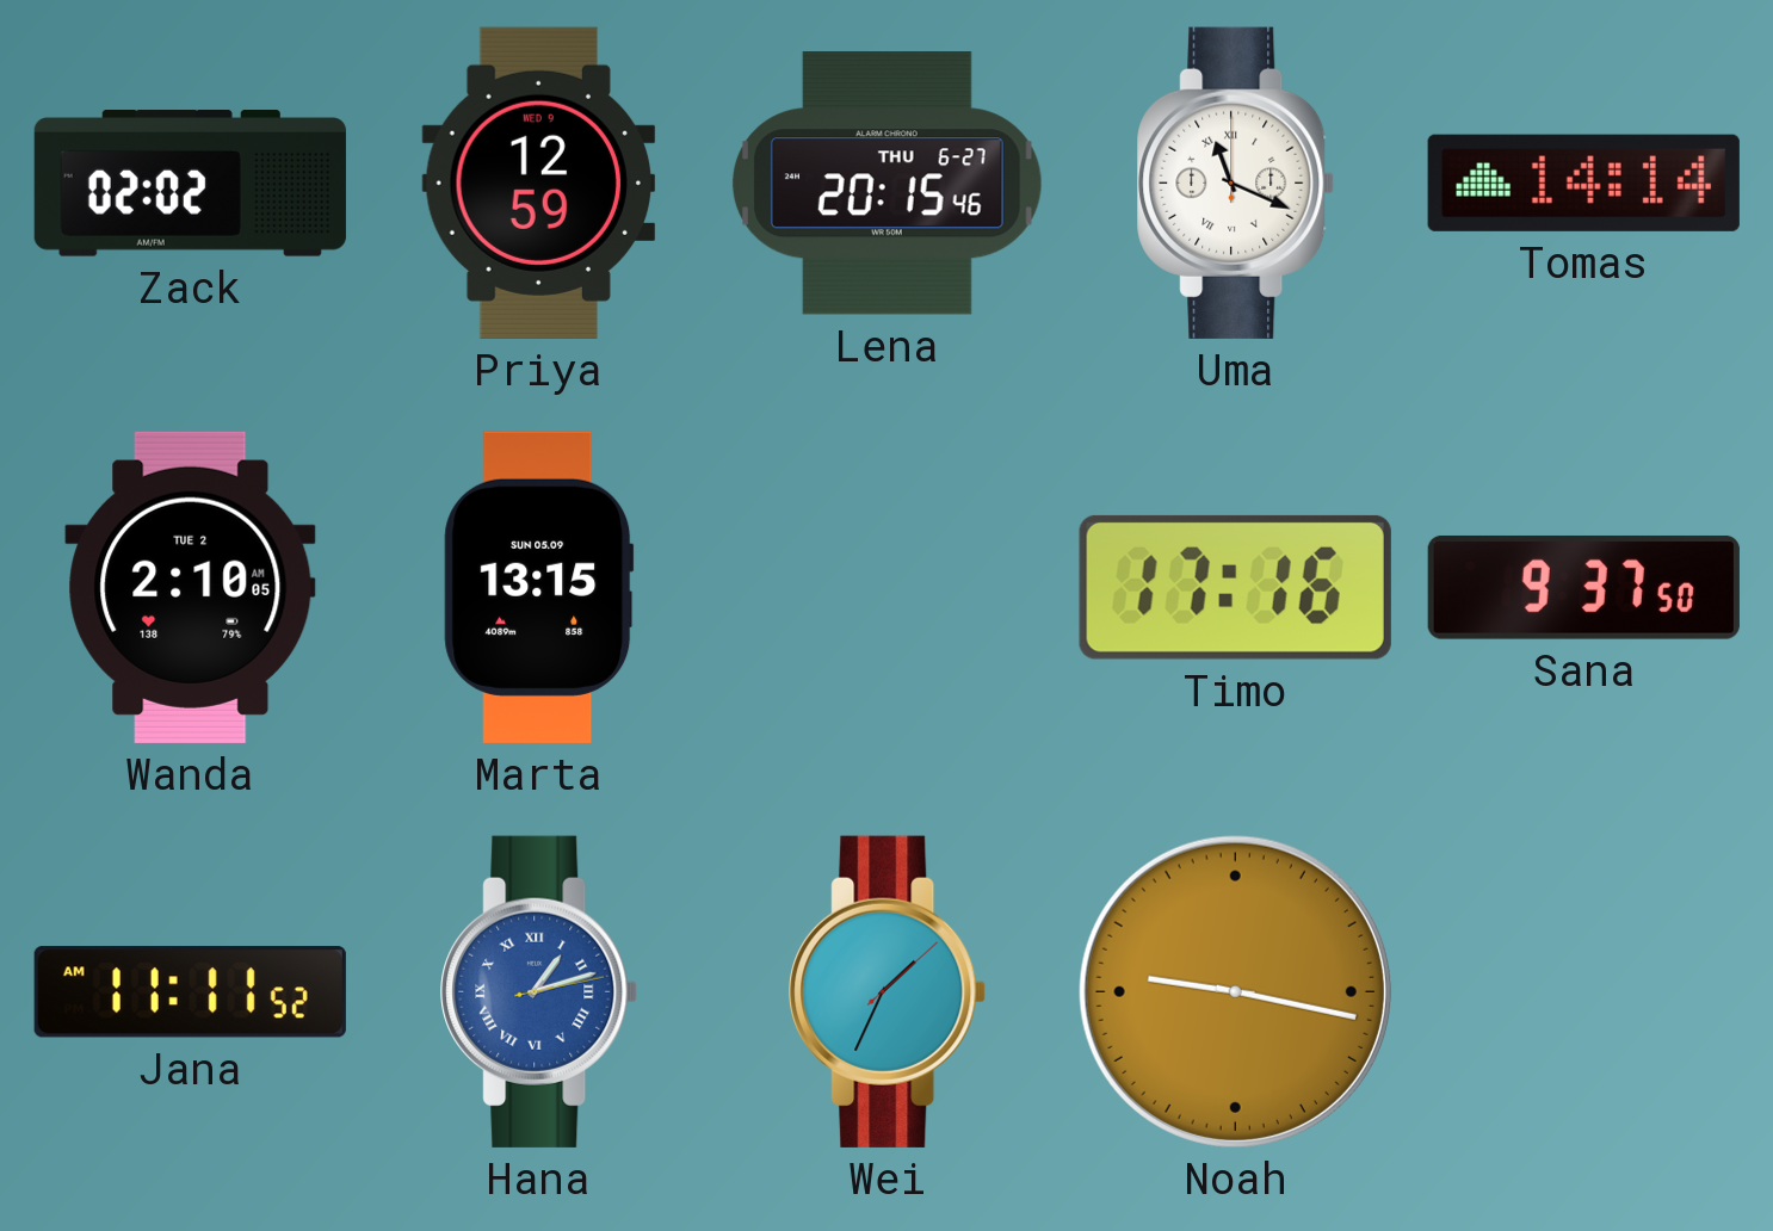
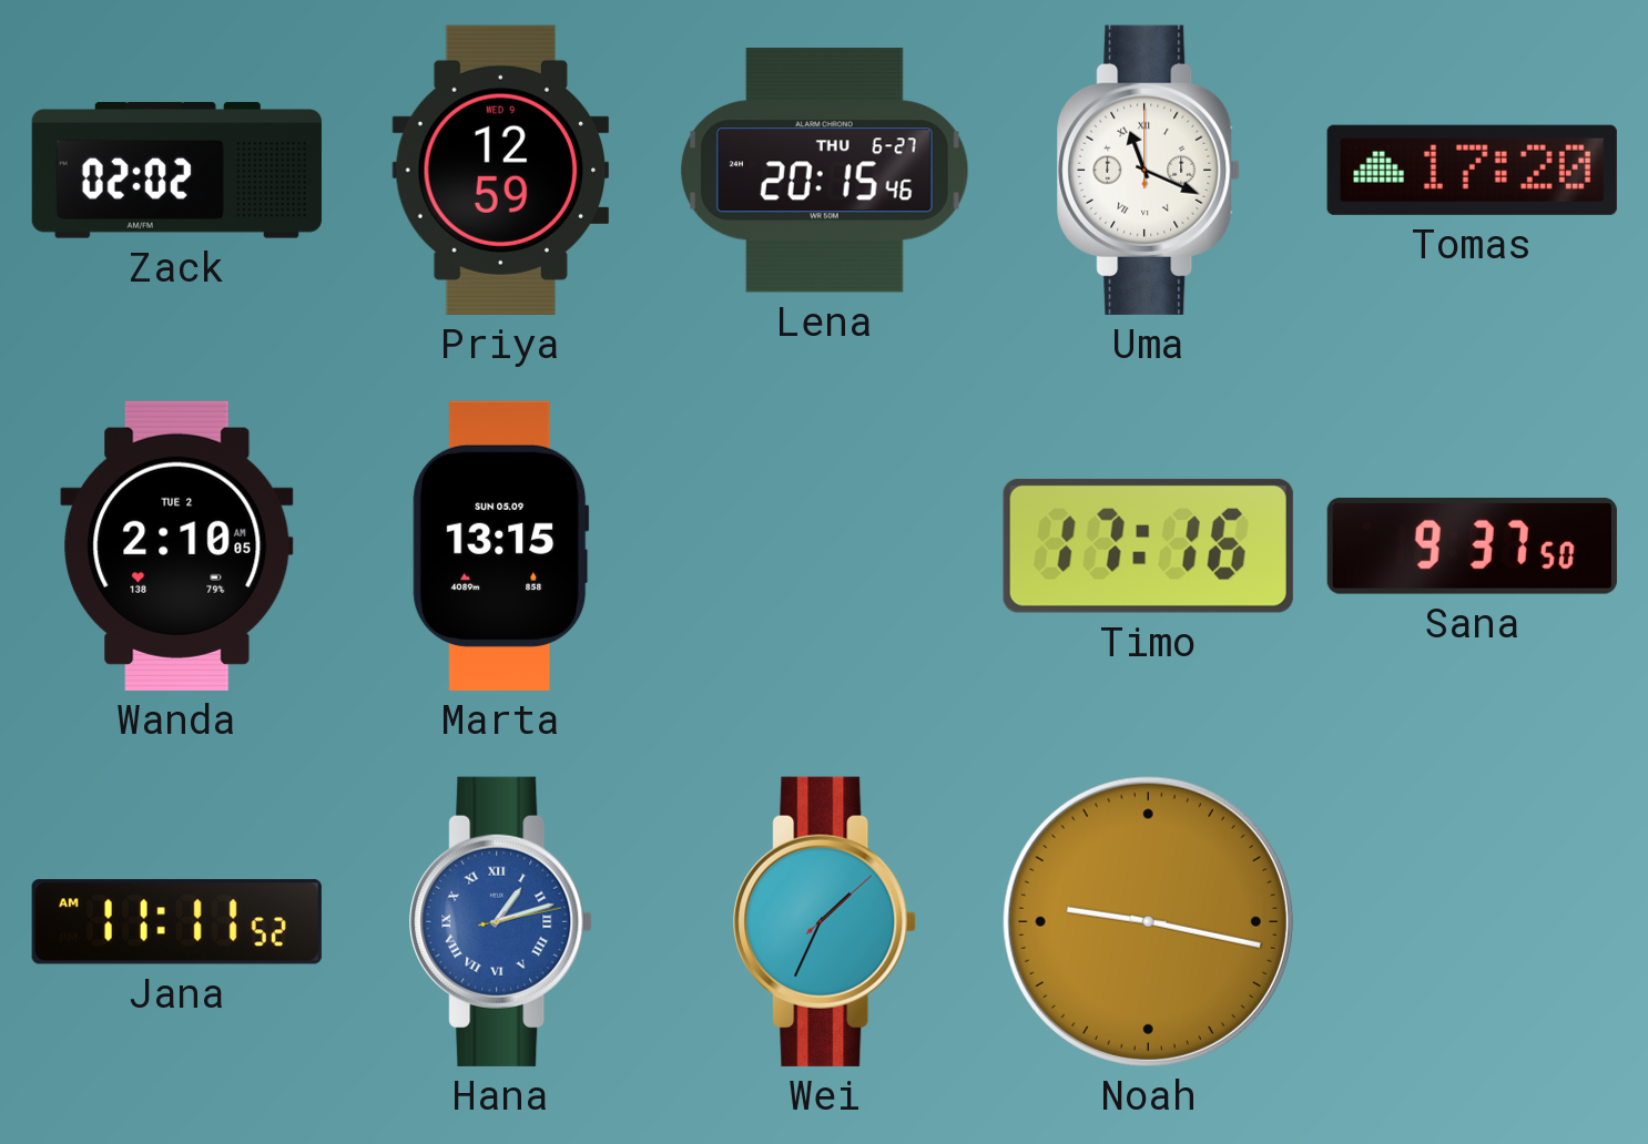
Tomas: 14:14 -> 17:20
